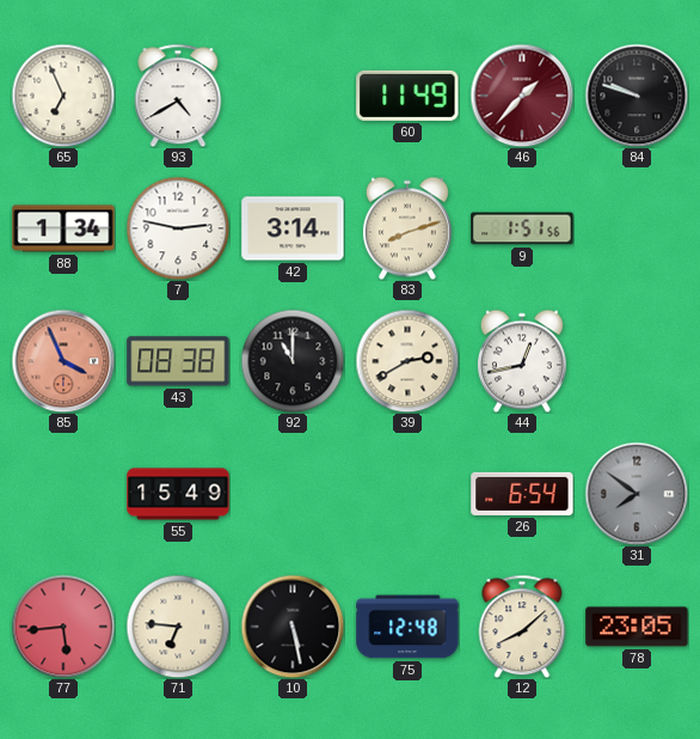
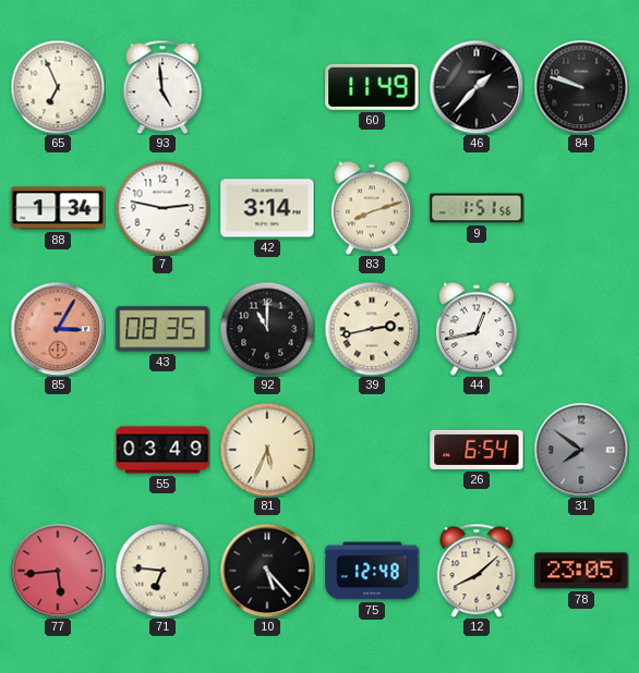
93: 4:40 -> 4:59
46 dial: burgundy -> black
85: 3:56 -> 3:05
43: 08:38 -> 08:35
39: 2:40 -> 2:43
55: 15:49 -> 03:49
81: none -> 5:34
10: 5:28 -> 5:23
